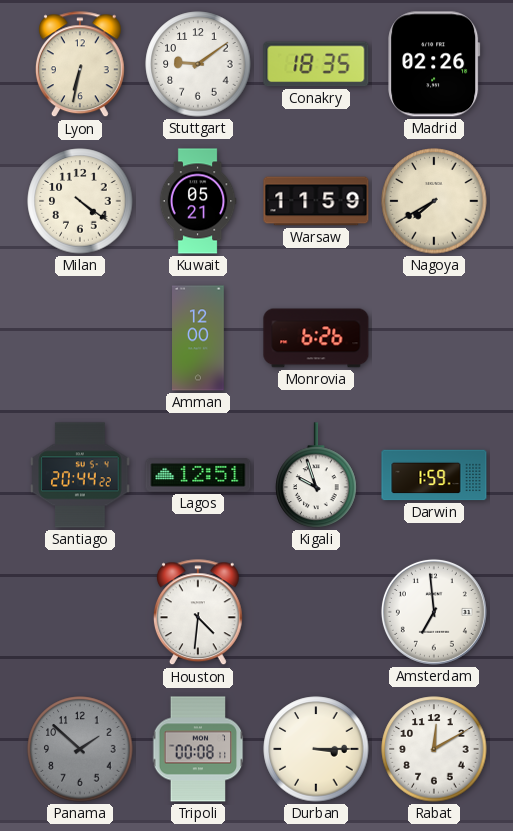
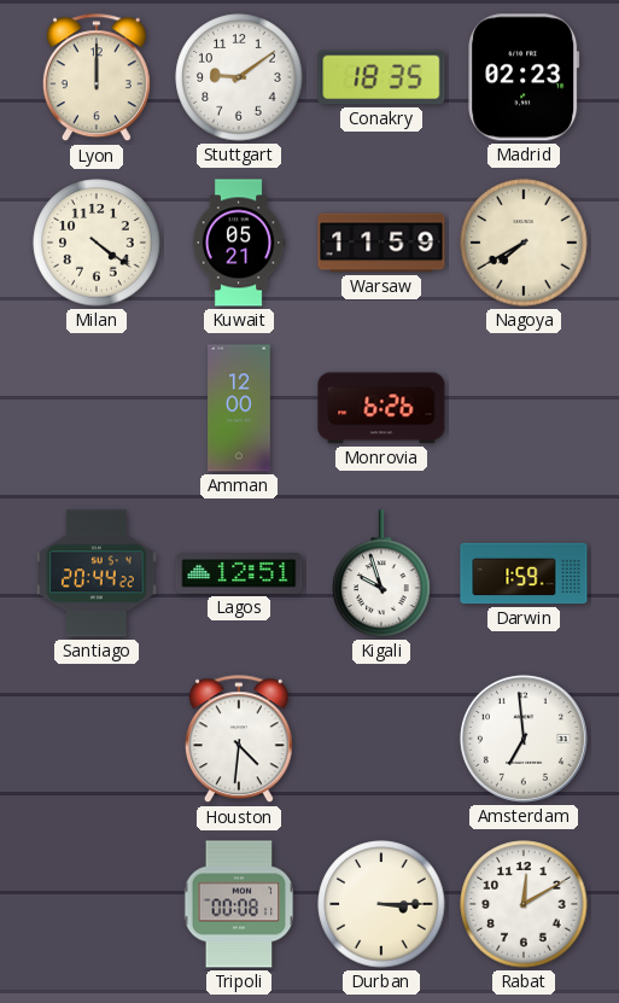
Lyon: 6:32 -> 12:00
Madrid: 02:26 -> 02:23
Panama: 1:52 -> none
